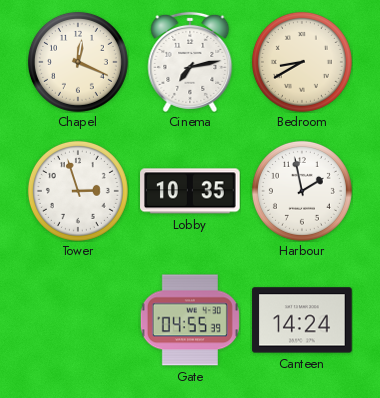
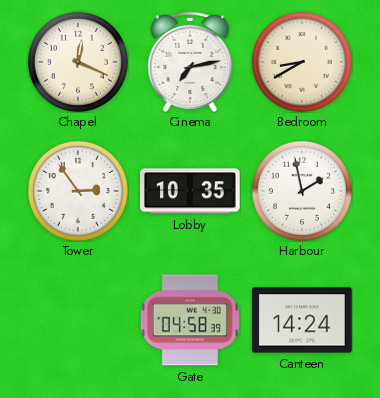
Tower: 2:57 -> 2:54
Gate: 04:55 -> 04:58
